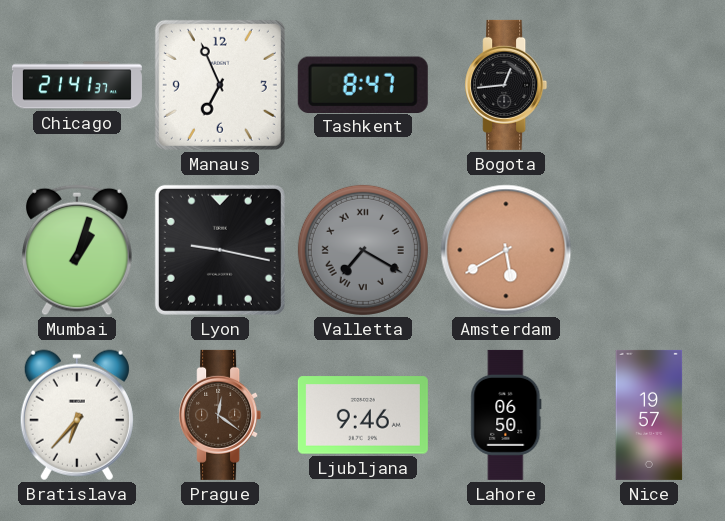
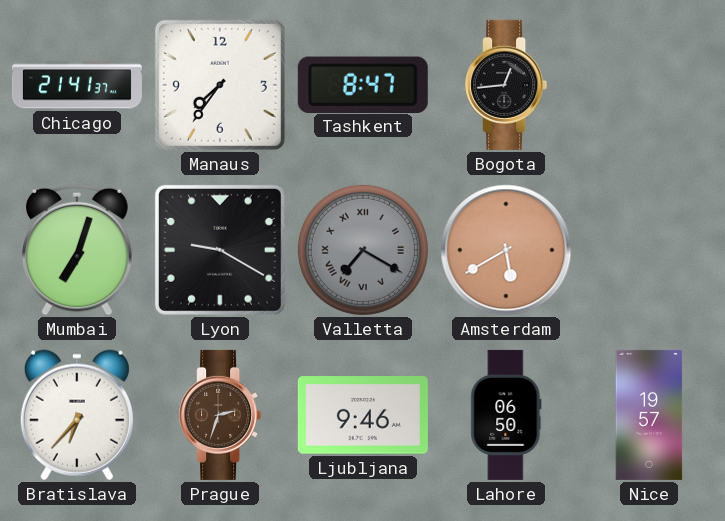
Manaus: 6:56 -> 7:36
Mumbai: 1:03 -> 7:03
Lyon: 9:17 -> 9:20
Prague: 12:21 -> 2:33
